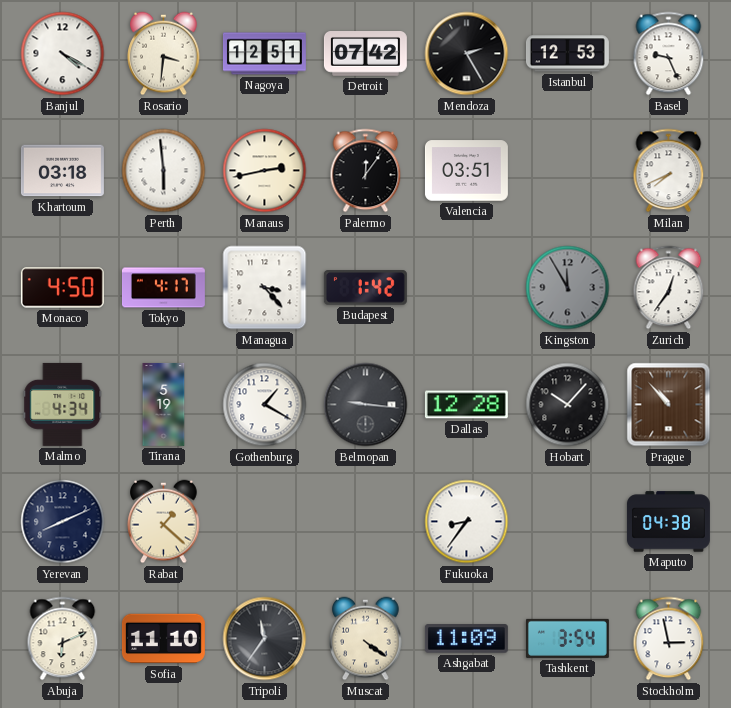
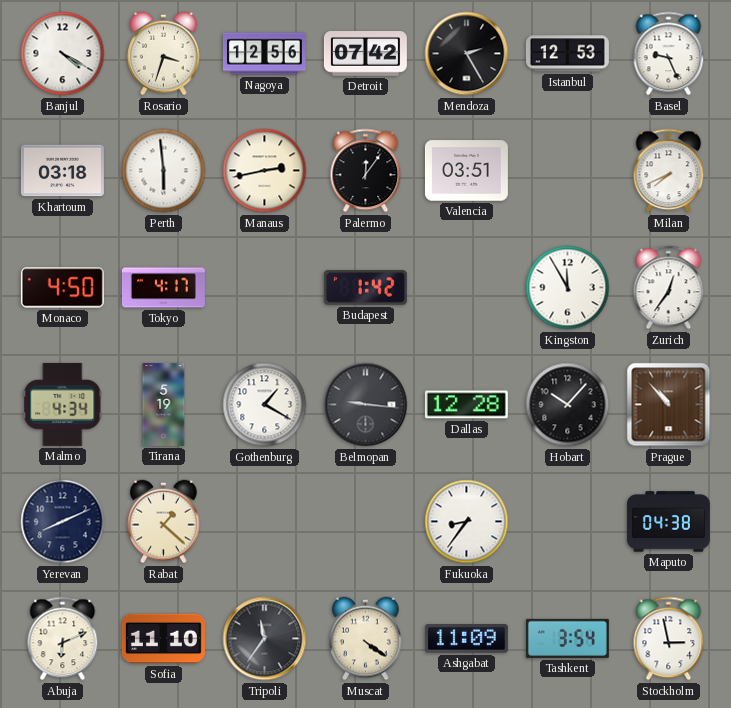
Rosario: 3:31 -> 3:33
Nagoya: 12:51 -> 12:56
Managua: 3:23 -> none
Kingston dial: grey -> white
